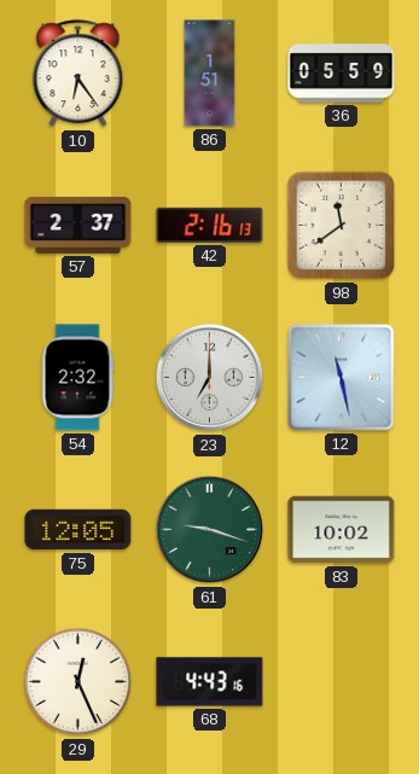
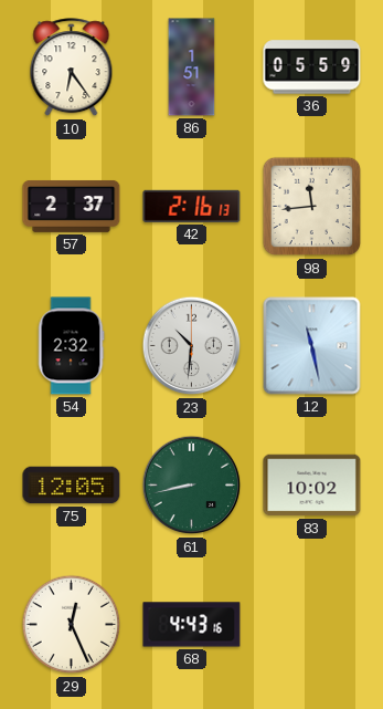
98: 11:39 -> 11:44
23: 7:00 -> 10:31
61: 9:18 -> 8:43
